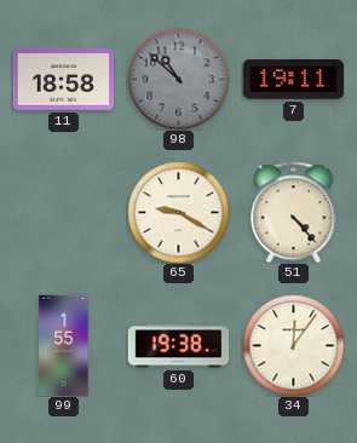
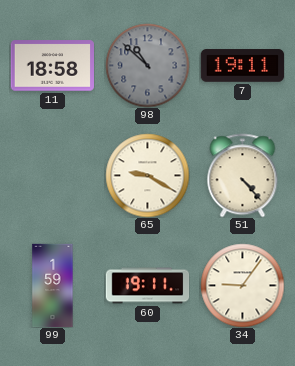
99: 1:55 -> 1:59
60: 19:38 -> 19:11
34: 12:06 -> 9:06
